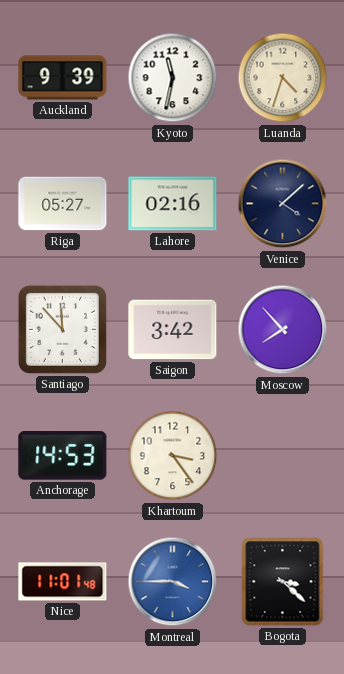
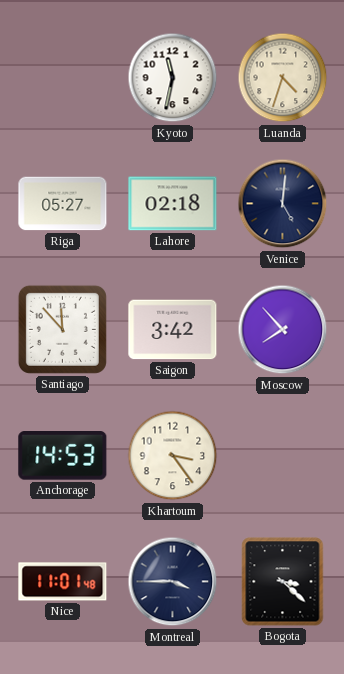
Auckland: 9:39 -> none
Lahore: 02:16 -> 02:18
Venice: 4:08 -> 5:01
Montreal dial: blue -> navy
